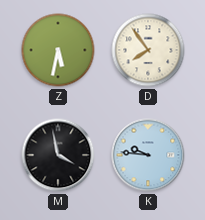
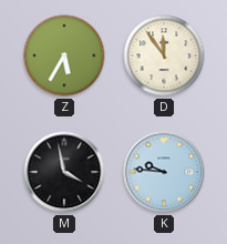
Z: 5:32 -> 5:35
D: 7:54 -> 11:54
